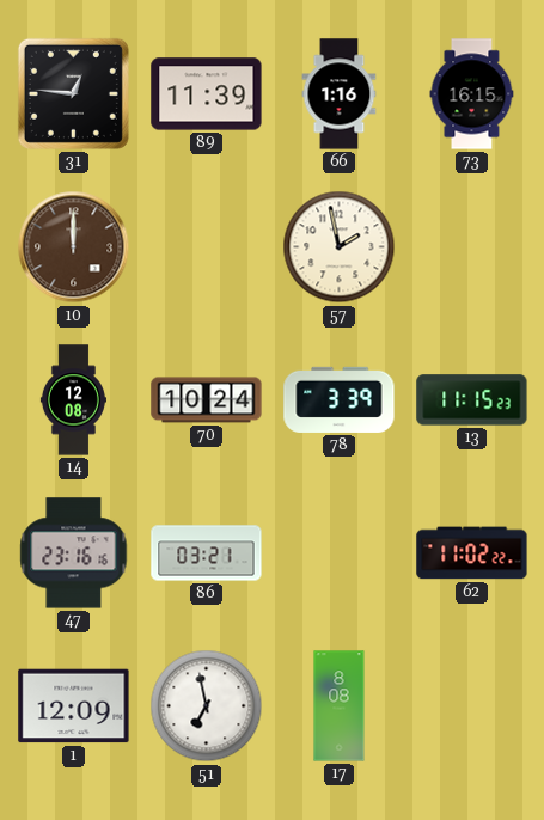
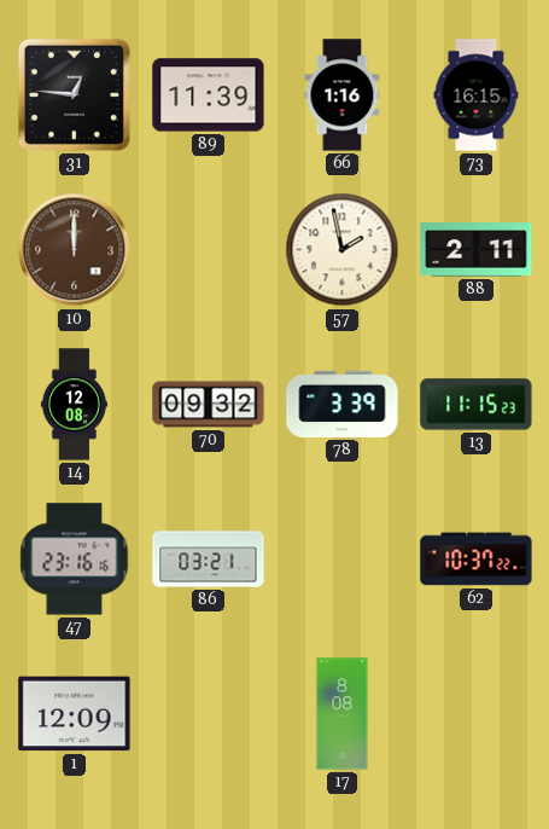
88: none -> 2:11
70: 10:24 -> 09:32
62: 11:02 -> 10:37
51: 6:58 -> none
